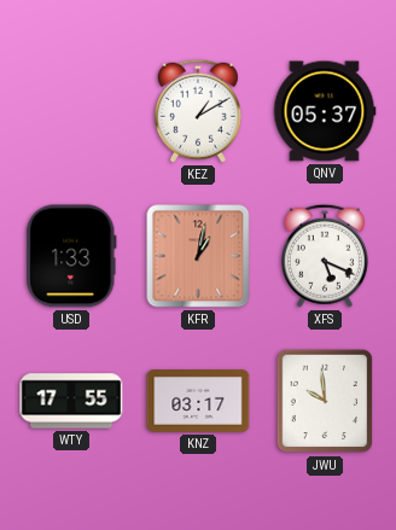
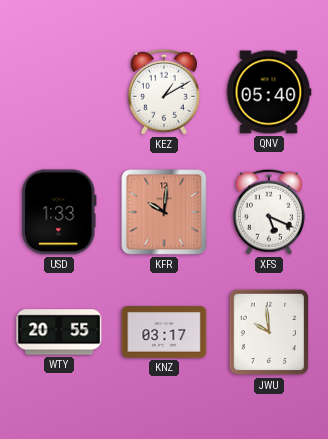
QNV: 05:37 -> 05:40
KFR: 1:02 -> 10:01
WTY: 17:55 -> 20:55
